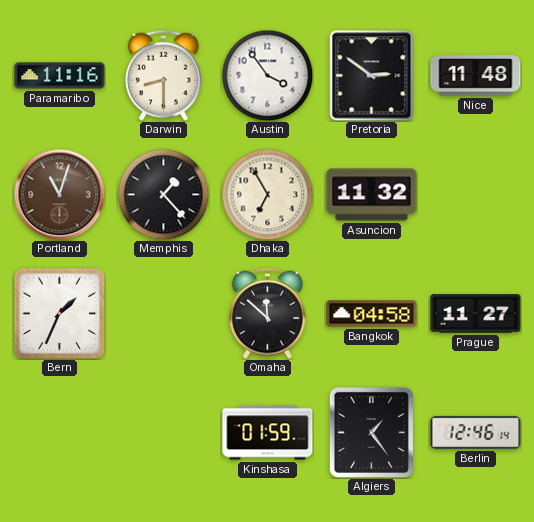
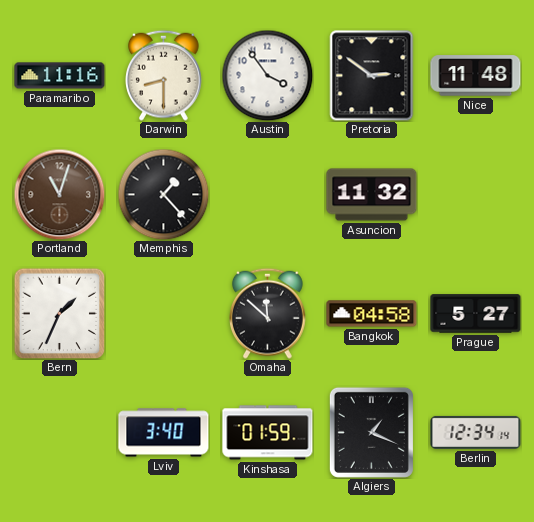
Dhaka: 6:55 -> none
Prague: 11:27 -> 5:27
Lviv: none -> 3:40
Algiers: 1:24 -> 1:19
Berlin: 12:46 -> 12:34
